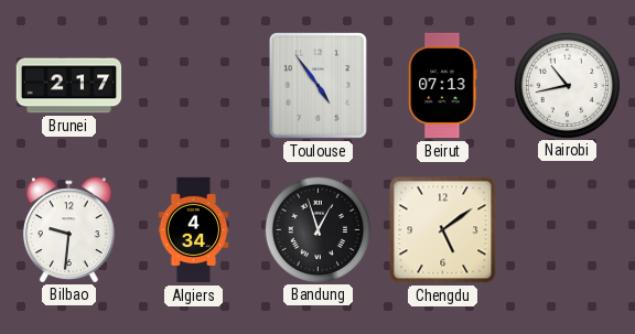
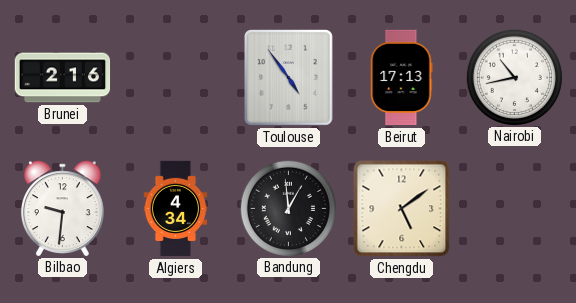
Brunei: 2:17 -> 2:16
Beirut: 07:13 -> 17:13
Bandung: 12:57 -> 12:59
